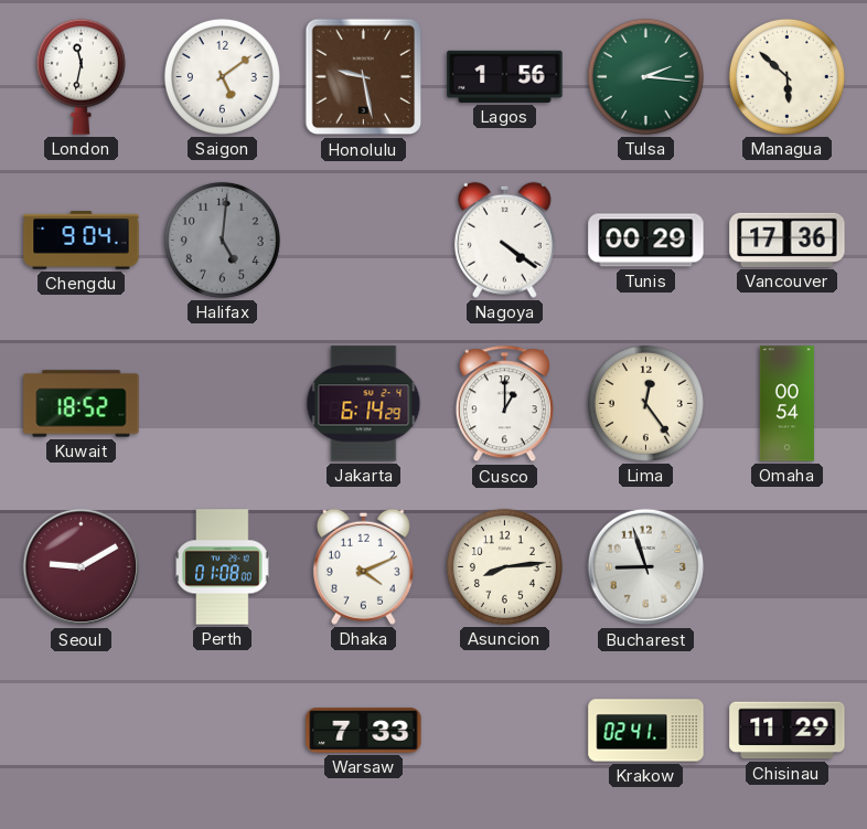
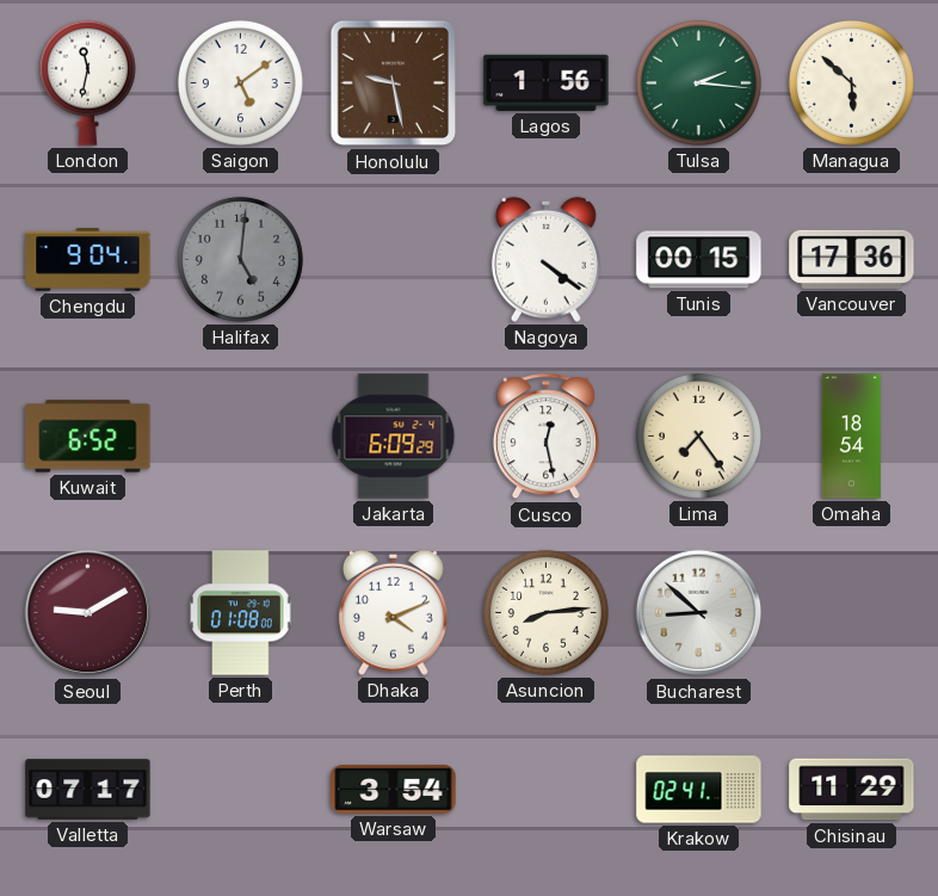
Tunis: 00:29 -> 00:15
Kuwait: 18:52 -> 6:52
Jakarta: 6:14 -> 6:09
Cusco: 1:00 -> 12:28
Lima: 12:24 -> 7:24
Omaha: 00:54 -> 18:54
Bucharest: 8:57 -> 8:52
Valletta: none -> 07:17
Warsaw: 7:33 -> 3:54
